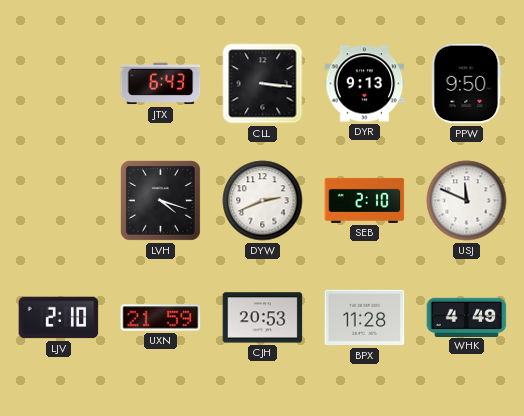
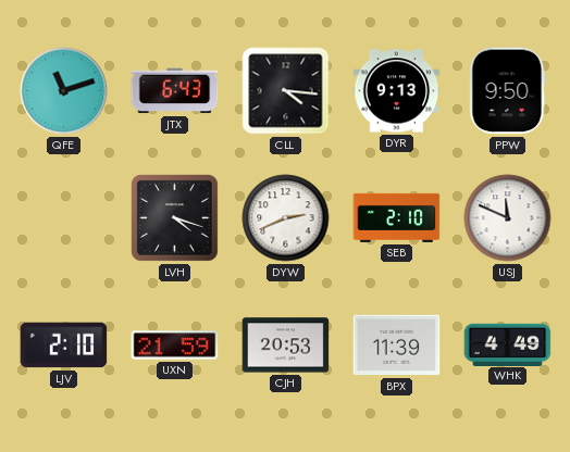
QFE: none -> 11:12
CLL: 3:16 -> 4:16
BPX: 11:28 -> 11:39
